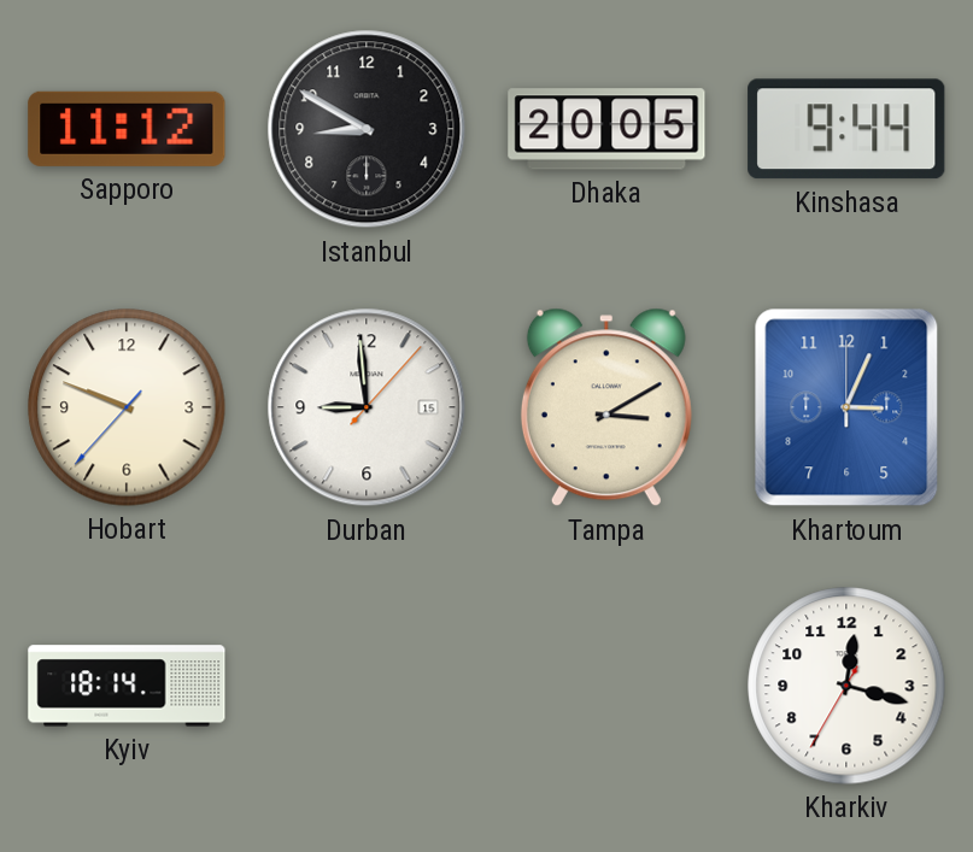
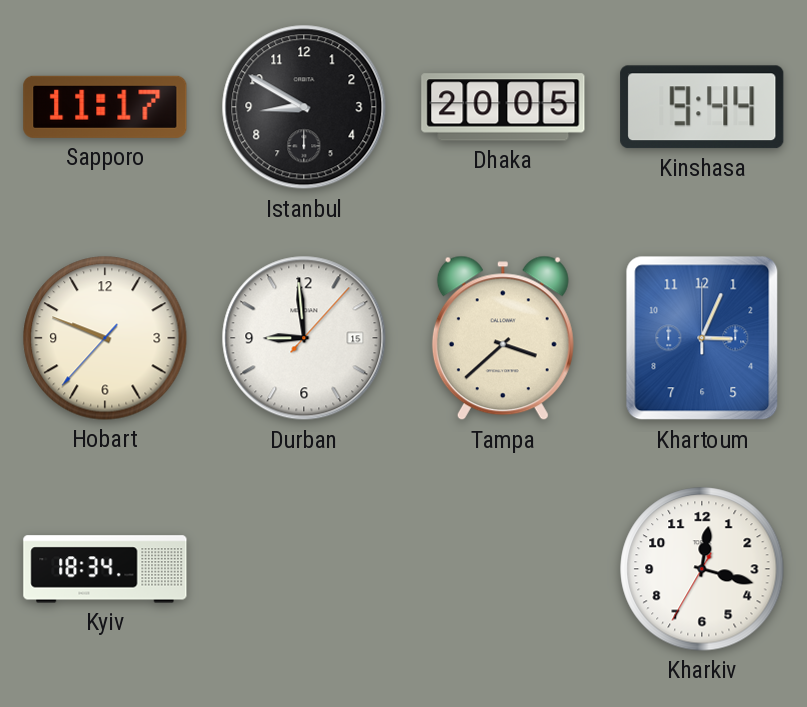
Sapporo: 11:12 -> 11:17
Tampa: 3:10 -> 3:38
Kyiv: 18:14 -> 18:34
